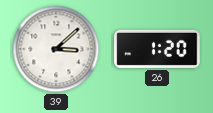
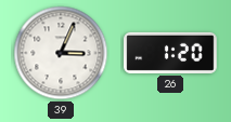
39: 3:08 -> 3:04
